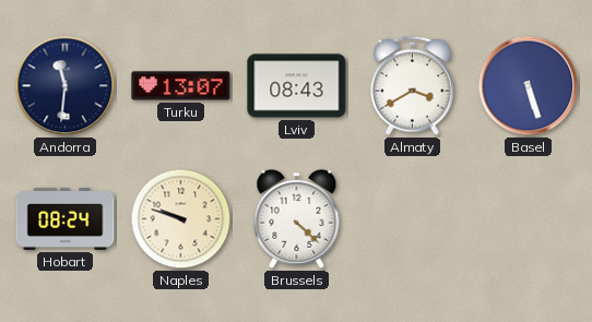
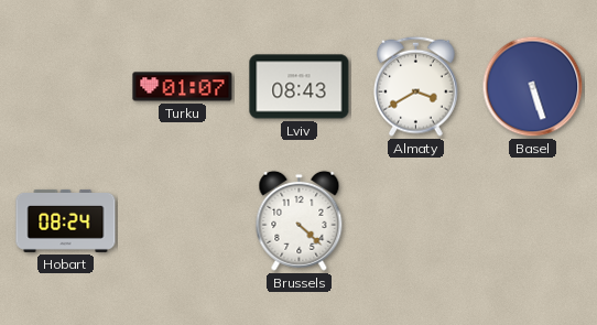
Andorra: 11:31 -> none
Turku: 13:07 -> 01:07
Naples: 9:48 -> none
